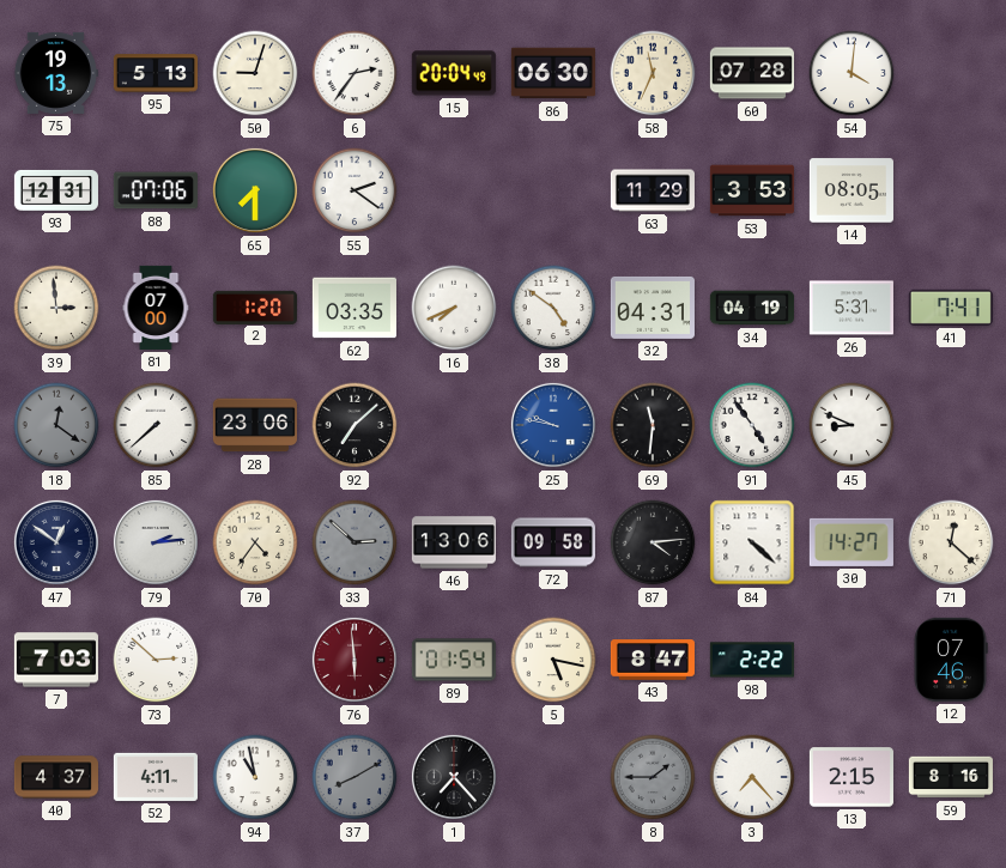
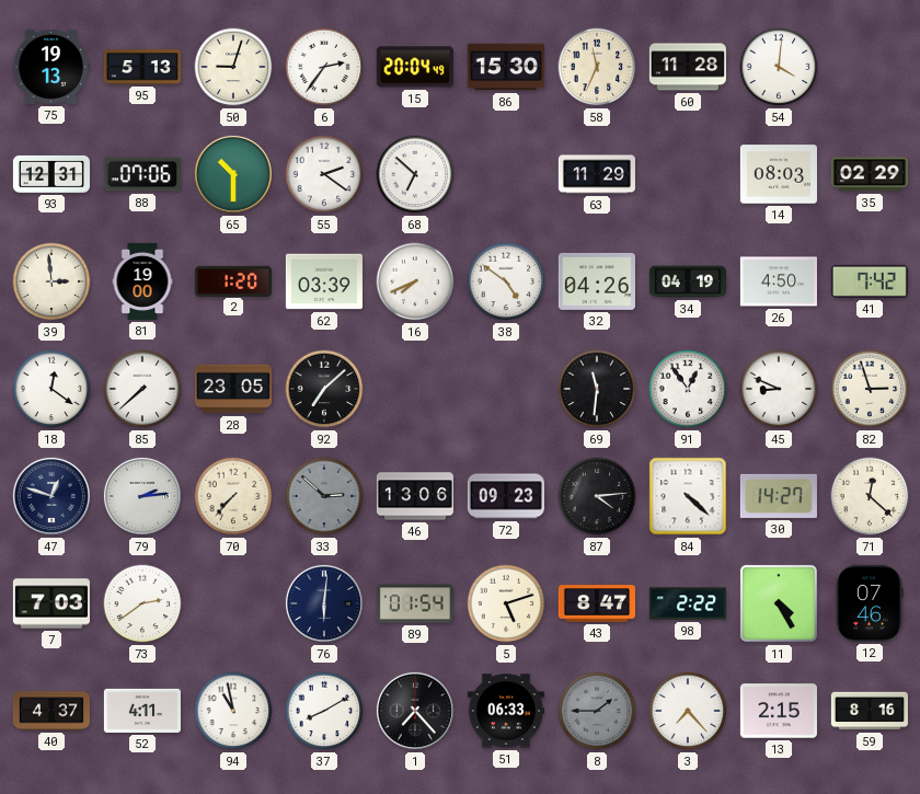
86: 06:30 -> 15:30
60: 07:28 -> 11:28
65: 7:30 -> 10:30
68: none -> 6:52
53: 3:53 -> none
14: 08:05 -> 08:03
35: none -> 02:29
81: 07:00 -> 19:00
62: 03:35 -> 03:39
32: 04:31 -> 04:26
26: 5:31 -> 4:50
41: 7:41 -> 7:42
18 dial: grey -> white
28: 23:06 -> 23:05
25: 9:47 -> none
91: 4:54 -> 12:54
82: none -> 2:57
47: 12:51 -> 12:48
70: 4:36 -> 7:37
72: 09:58 -> 09:23
73: 2:52 -> 2:39
76: 5:59 -> 6:01
76 dial: burgundy -> navy
5: 5:17 -> 5:12
11: none -> 4:25
37 dial: grey -> white
51: none -> 06:33
